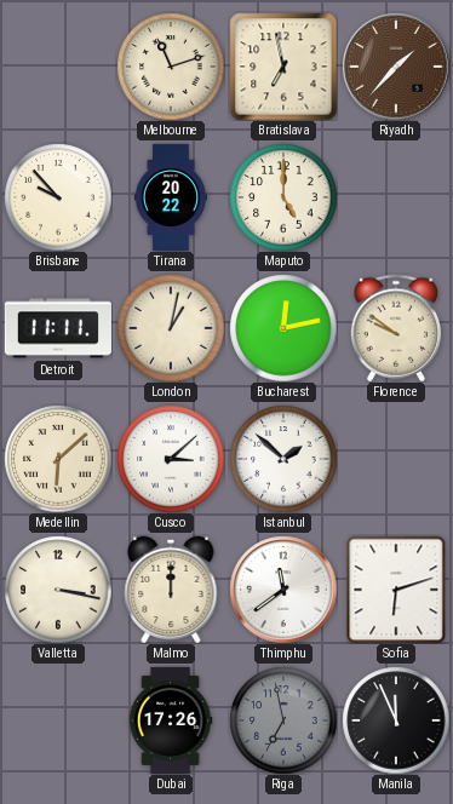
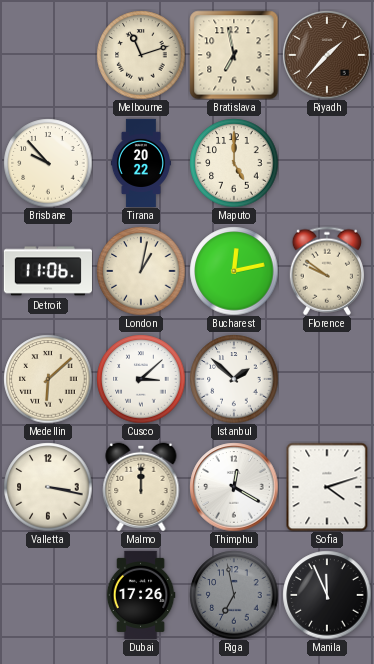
Detroit: 11:11 -> 11:06
Thimphu: 11:39 -> 12:20
Sofia: 6:12 -> 4:12
